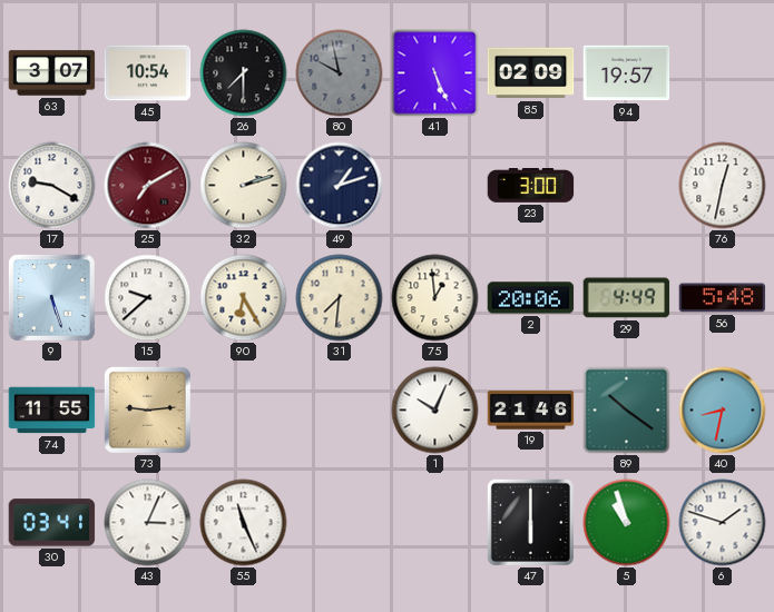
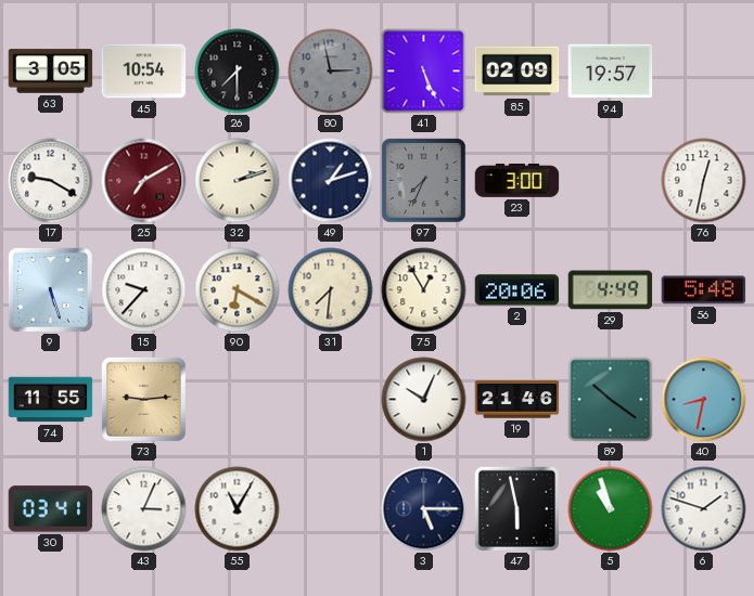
63: 3:07 -> 3:05
80: 9:58 -> 2:58
97: none -> 7:34
15: 9:38 -> 9:37
90: 6:25 -> 6:20
75: 12:59 -> 12:55
55: 11:26 -> 11:05
3: none -> 5:15
47: 6:00 -> 5:58
